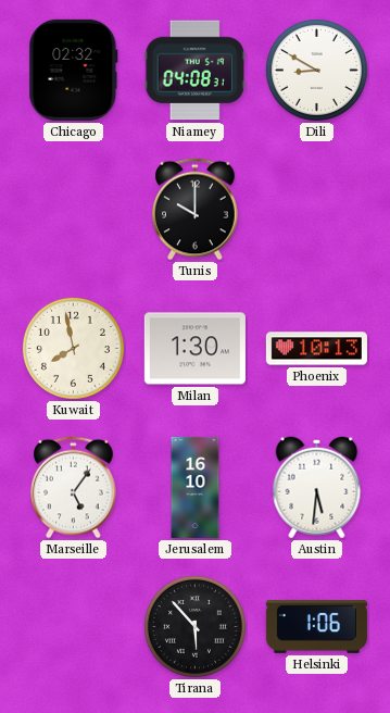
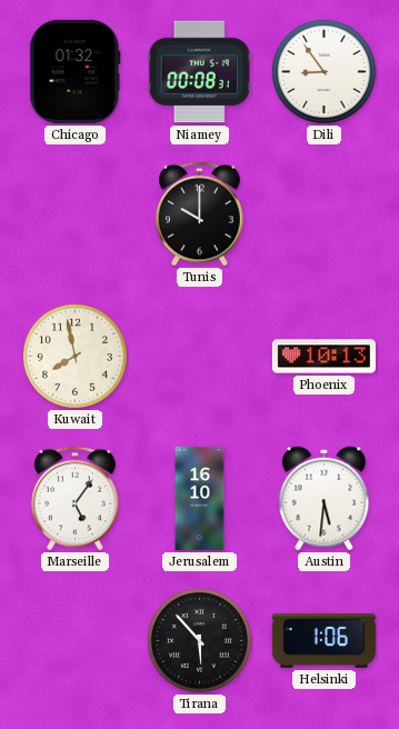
Chicago: 02:32 -> 01:32
Niamey: 04:08 -> 00:08
Dili: 8:50 -> 8:54
Milan: 1:30 -> none
